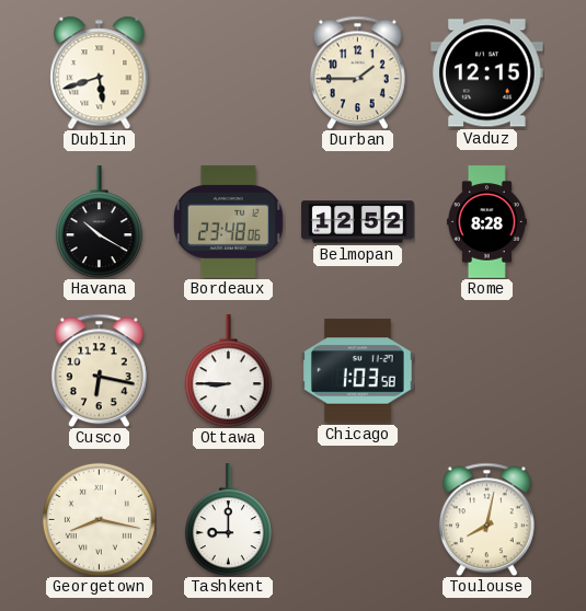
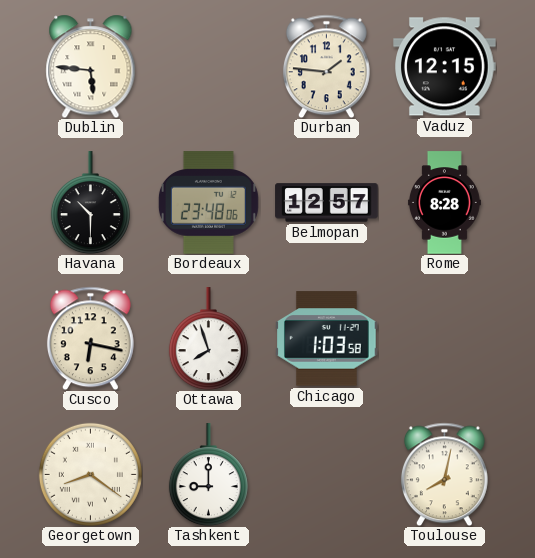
Dublin: 5:42 -> 5:46
Durban: 1:45 -> 1:46
Havana: 10:20 -> 10:30
Belmopan: 12:52 -> 12:57
Ottawa: 8:45 -> 7:57
Georgetown: 8:17 -> 8:21
